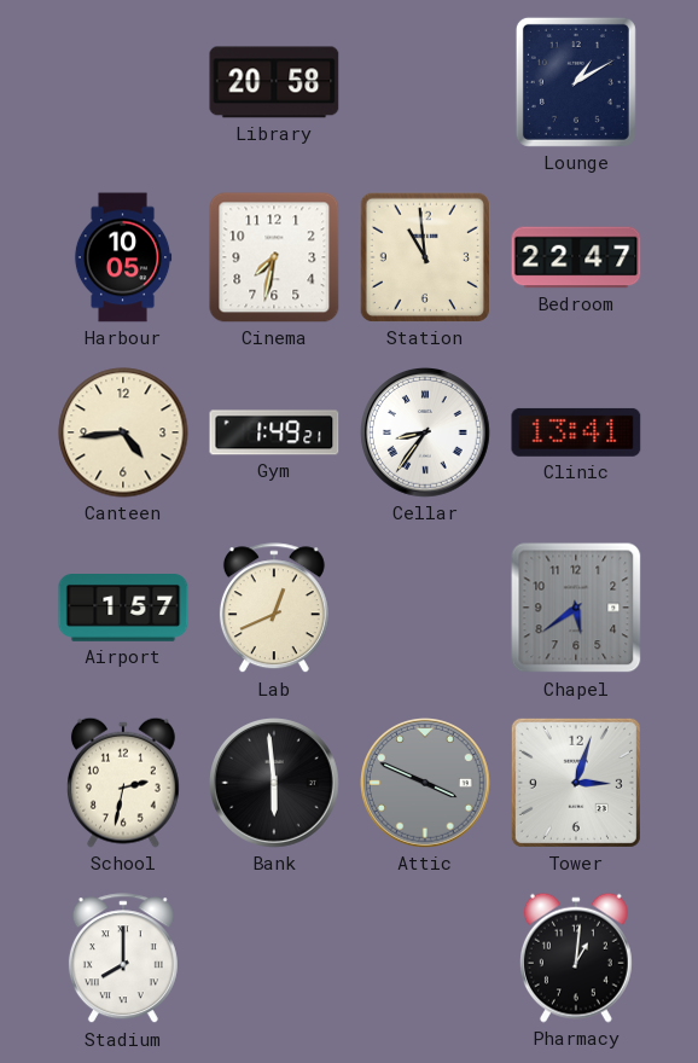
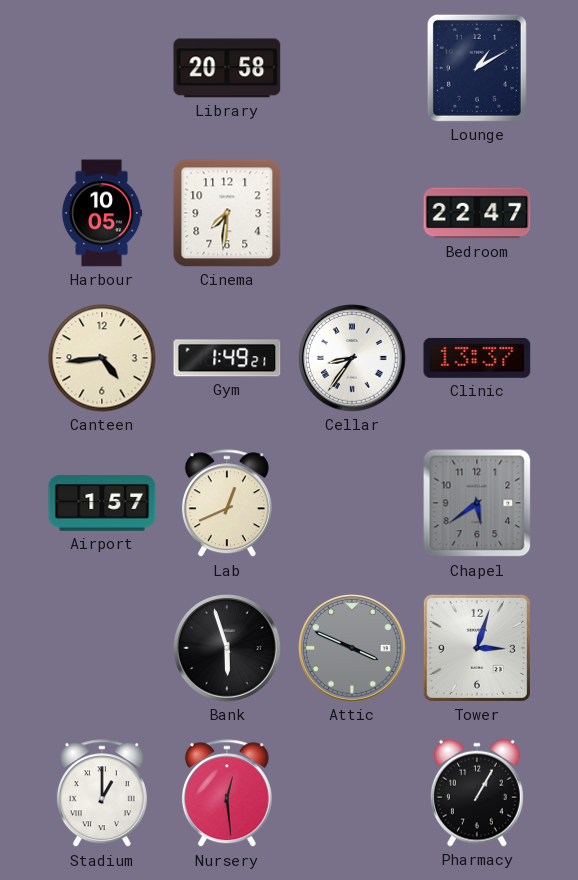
Cinema: 7:32 -> 7:31
Station: 10:59 -> none
Clinic: 13:41 -> 13:37
School: 2:32 -> none
Bank: 5:59 -> 5:57
Stadium: 8:00 -> 1:00
Nursery: none -> 12:29
Pharmacy: 1:01 -> 1:05
